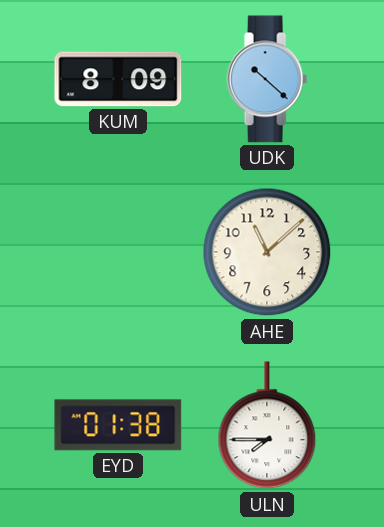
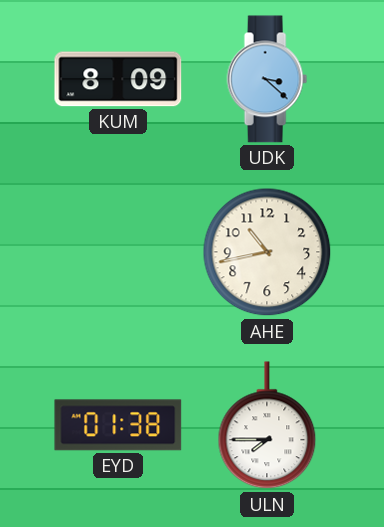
UDK: 10:22 -> 3:22
AHE: 11:08 -> 10:43
